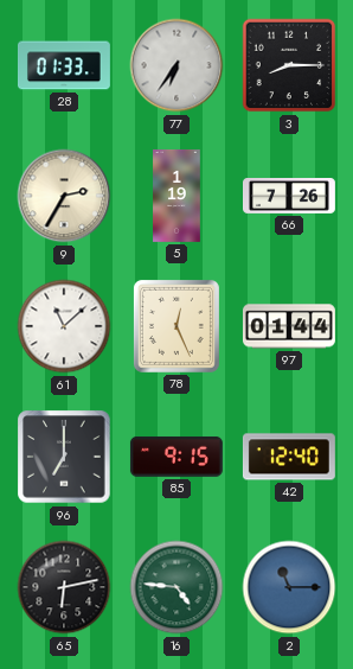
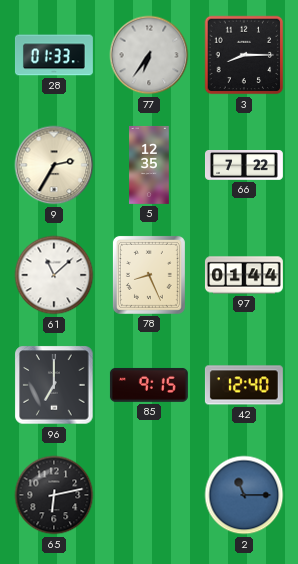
5: 1:19 -> 12:35
66: 7:26 -> 7:22
78: 12:26 -> 8:26
16: 4:46 -> none
